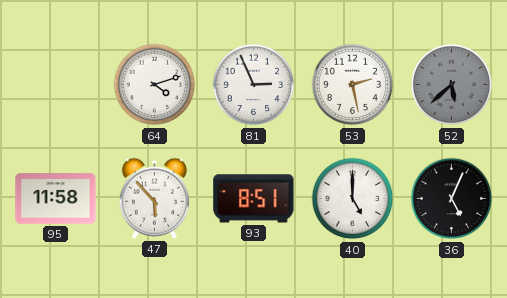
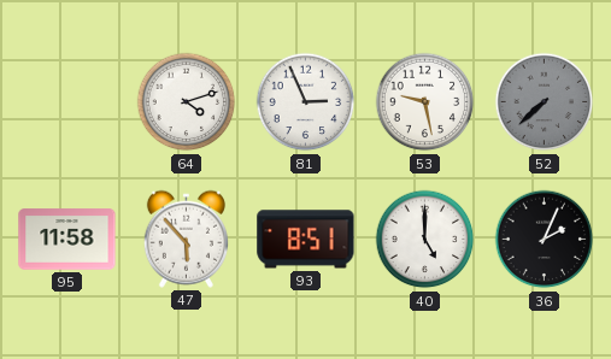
53: 2:28 -> 9:28
52: 5:38 -> 7:38
36: 5:04 -> 2:04
